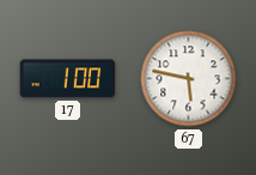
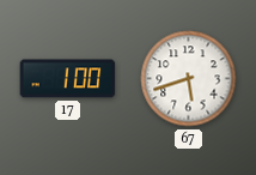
67: 5:47 -> 5:42
